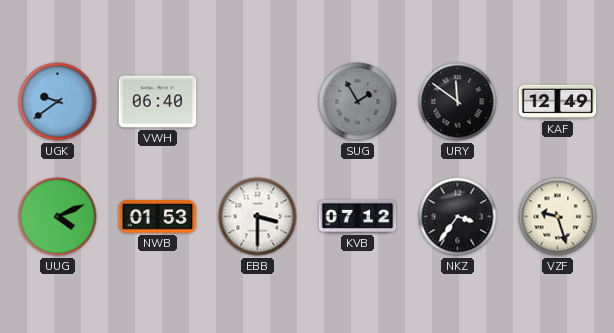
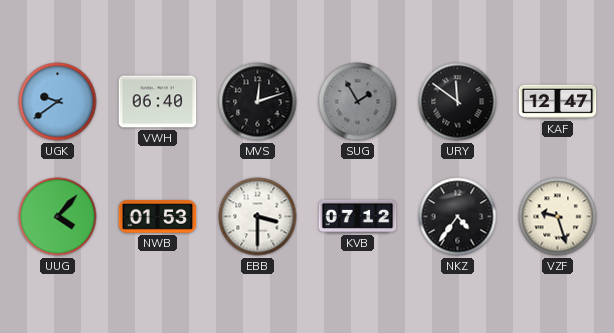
MVS: none -> 12:12
KAF: 12:49 -> 12:47
UUG: 4:11 -> 4:07
NKZ: 3:36 -> 4:36
